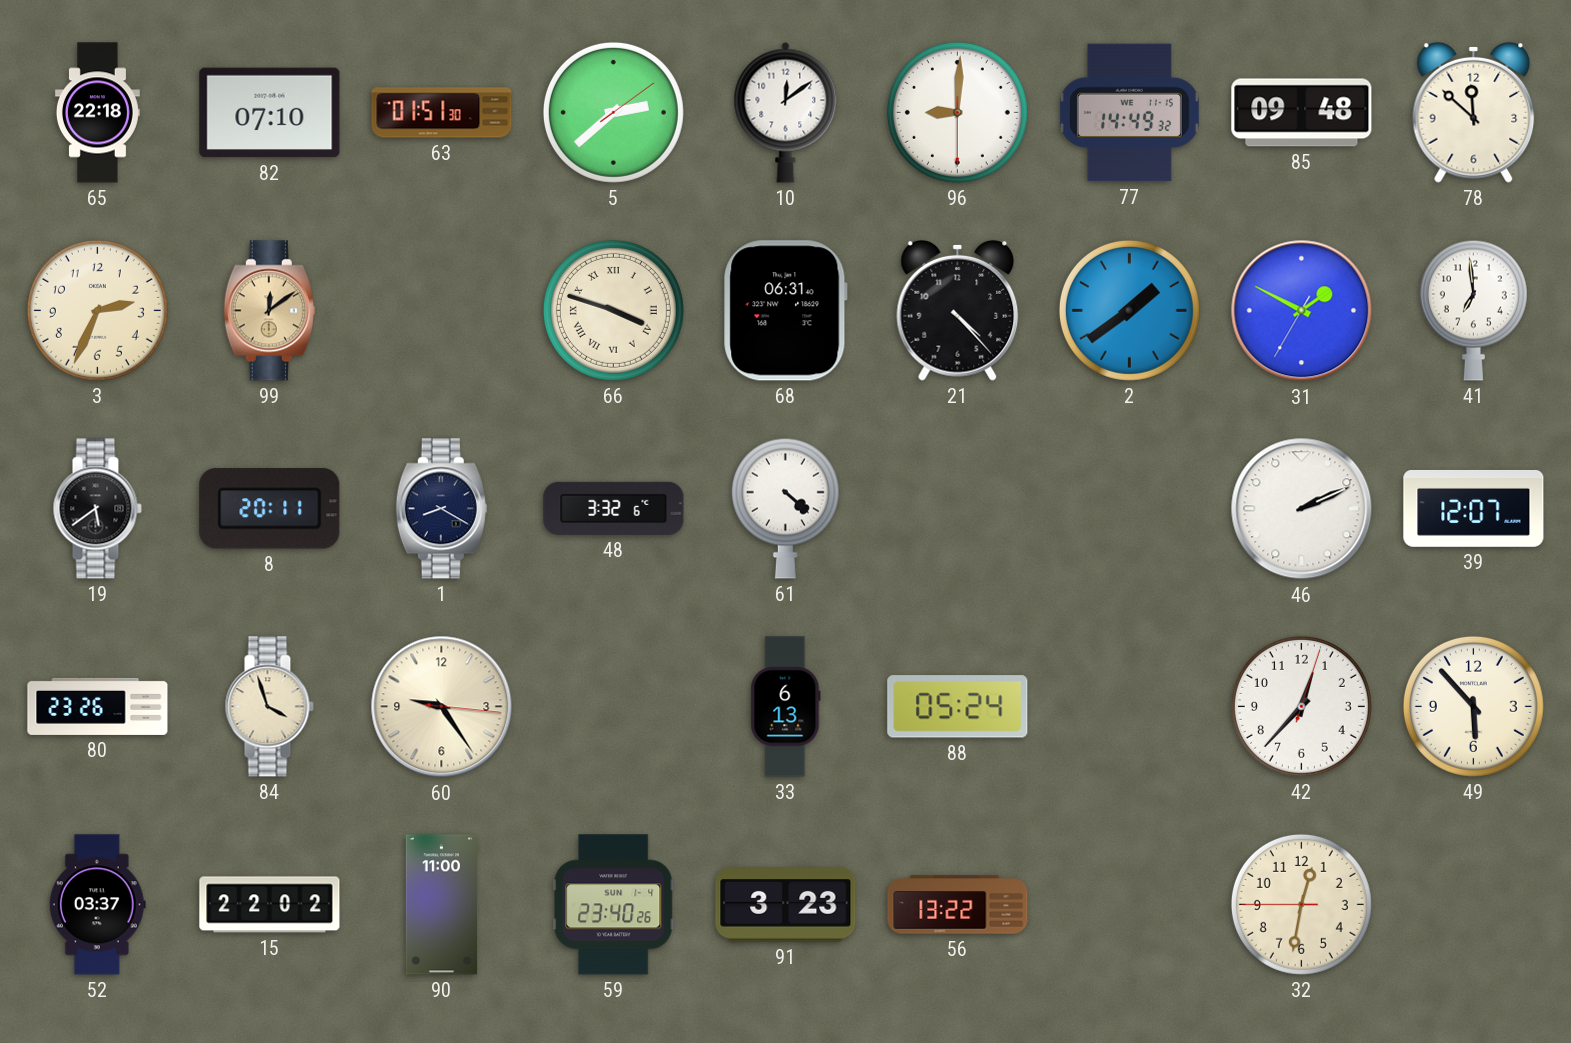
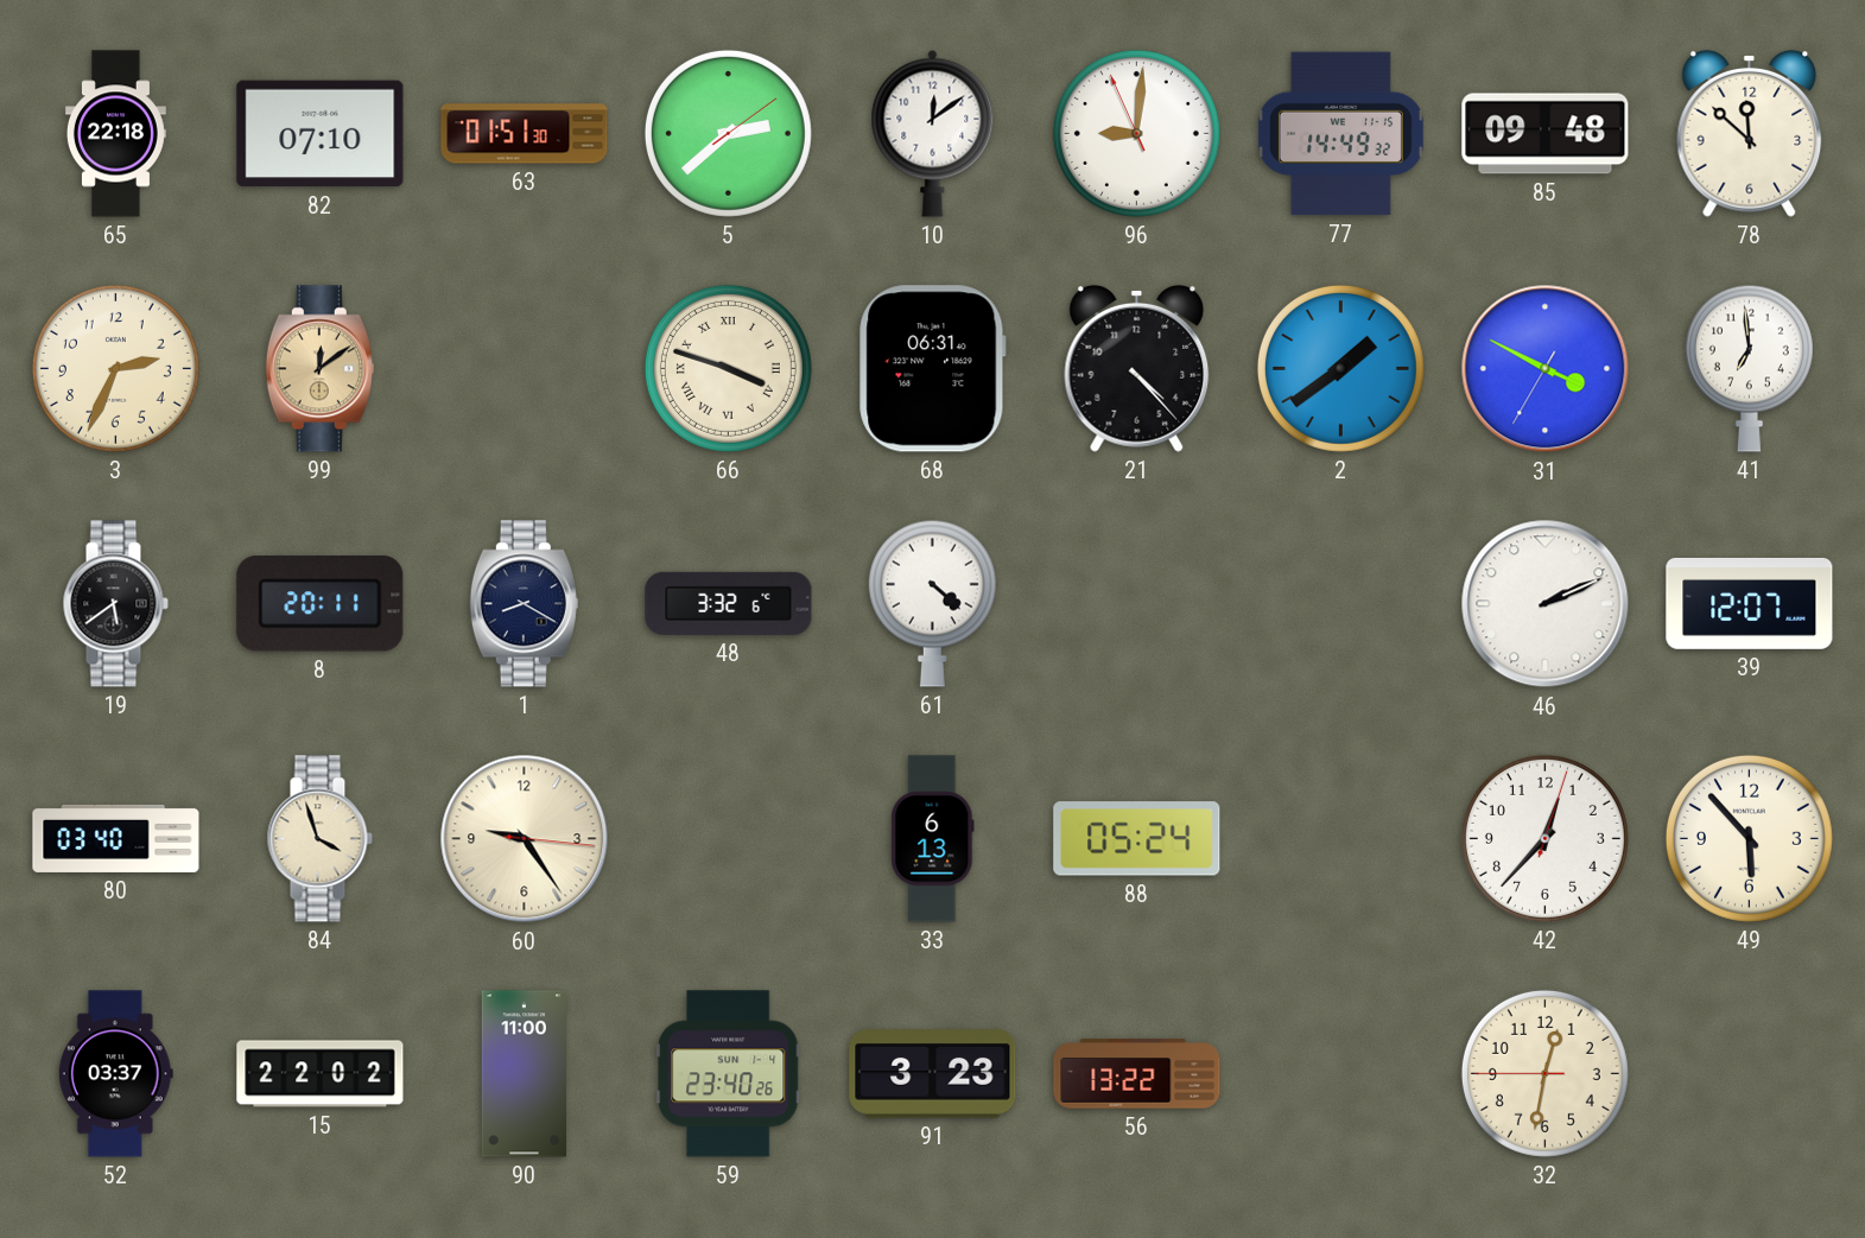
96: 9:00:30 -> 9:00:56
31: 1:49 -> 3:49
80: 23:26 -> 03:40
